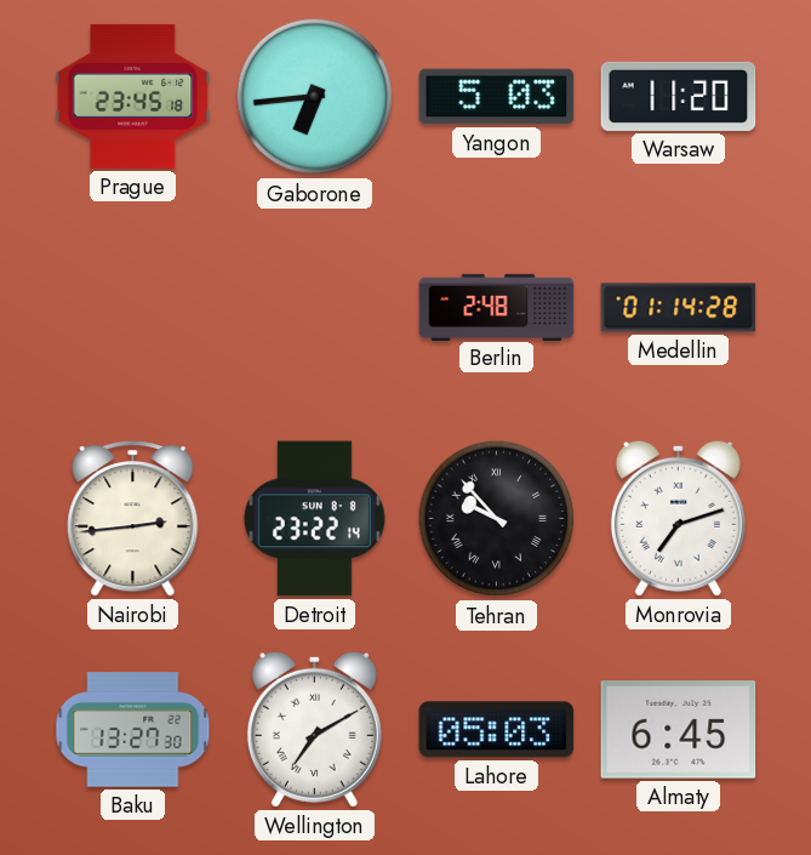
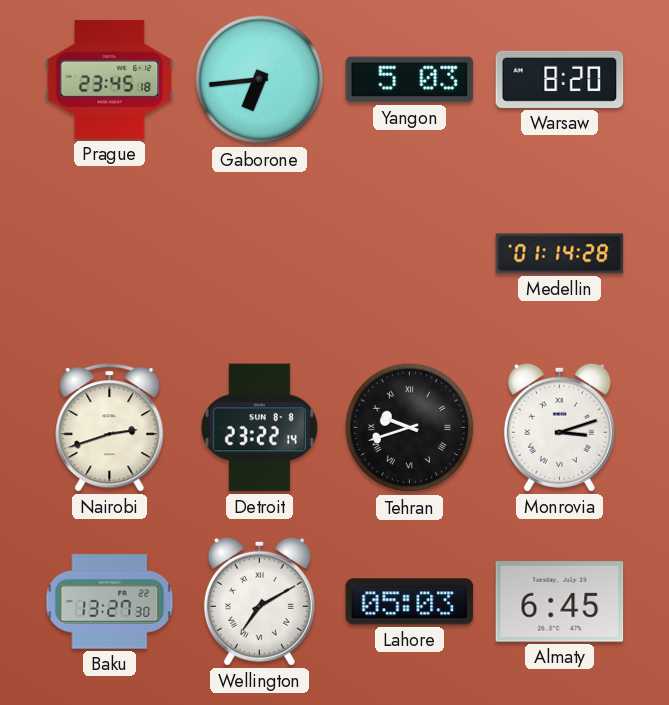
Warsaw: 11:20 -> 8:20
Berlin: 2:48 -> none
Nairobi: 2:44 -> 2:42
Tehran: 9:53 -> 9:42
Monrovia: 7:12 -> 3:12
